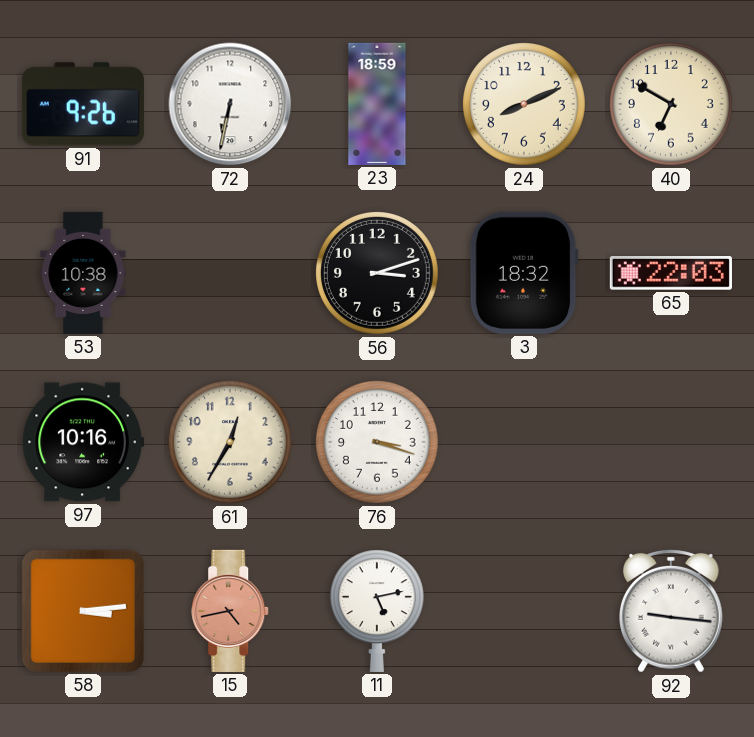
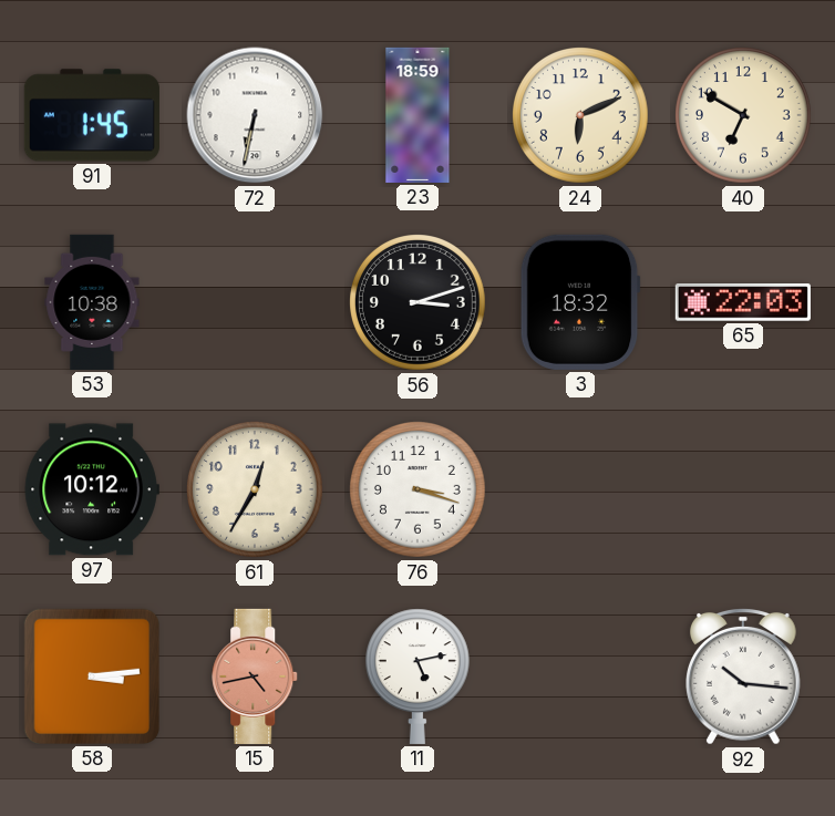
91: 9:26 -> 1:45
24: 8:11 -> 6:11
97: 10:16 -> 10:12
92: 9:16 -> 10:16
